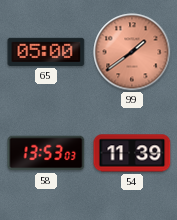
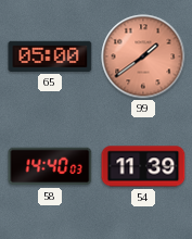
58: 13:53 -> 14:40
